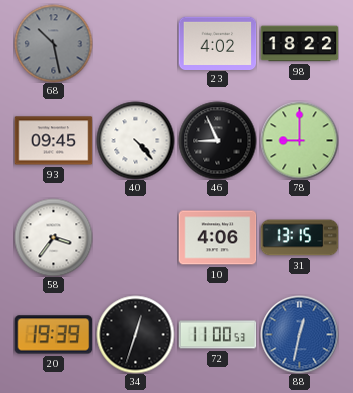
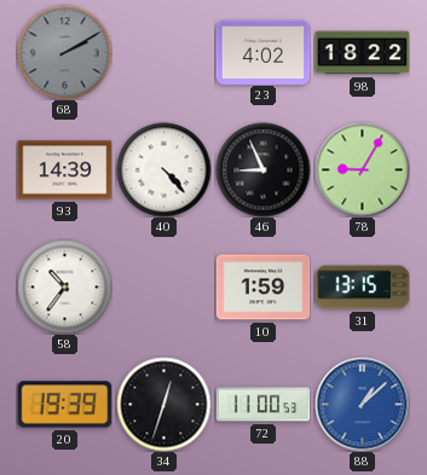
68: 10:28 -> 2:10
93: 09:45 -> 14:39
78: 9:00 -> 9:05
58: 3:36 -> 10:36
10: 4:06 -> 1:59
88: 12:32 -> 1:08
